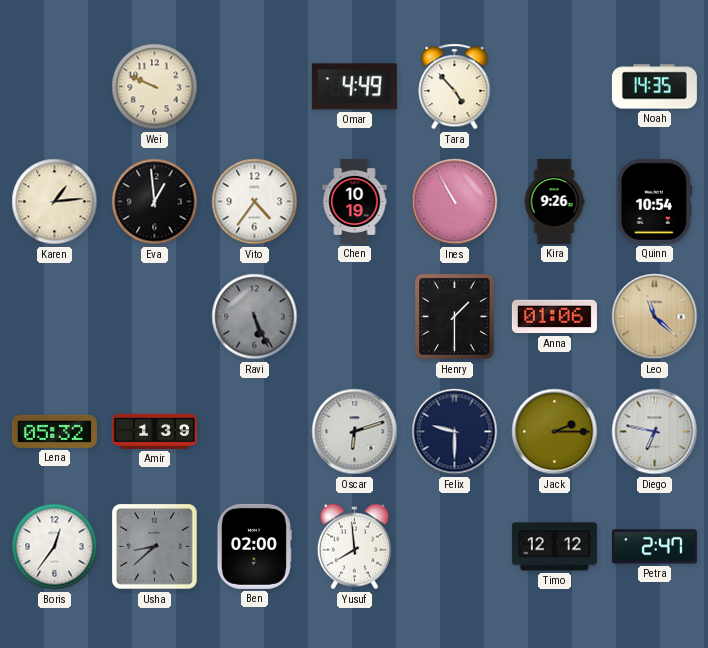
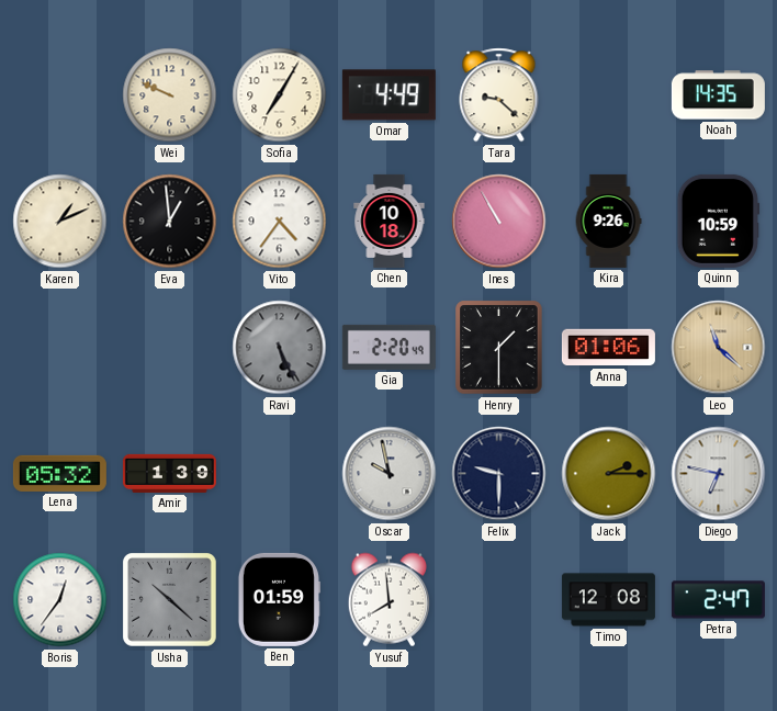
Sofia: none -> 7:05
Tara: 4:53 -> 9:22
Karen: 1:14 -> 1:11
Chen: 10:19 -> 10:18
Quinn: 10:54 -> 10:59
Gia: none -> 2:20
Oscar: 6:12 -> 9:58
Usha: 8:38 -> 10:22
Ben: 02:00 -> 01:59
Timo: 12:12 -> 12:08
